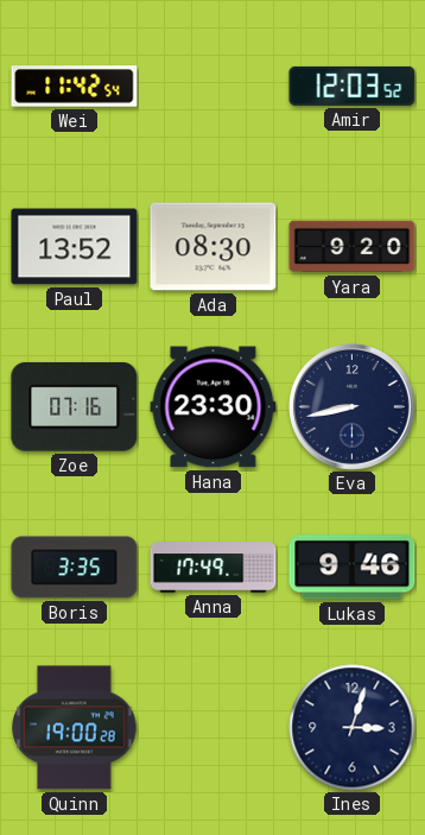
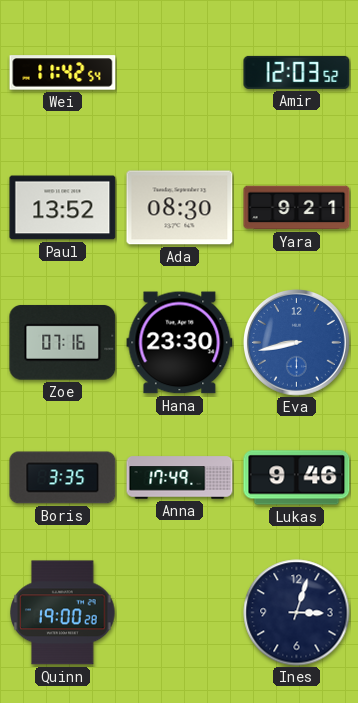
Yara: 9:20 -> 9:21
Eva dial: navy -> blue
